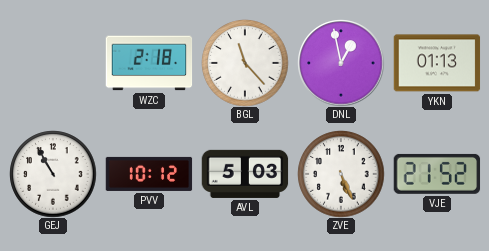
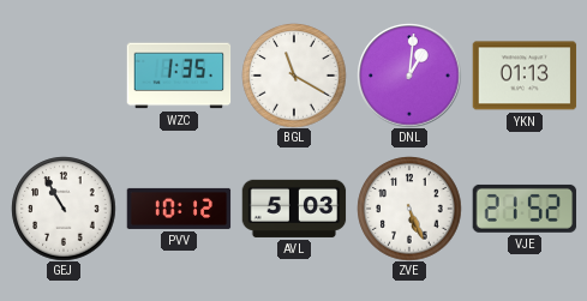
WZC: 2:18 -> 1:35
BGL: 11:23 -> 11:20
DNL: 12:58 -> 1:01
